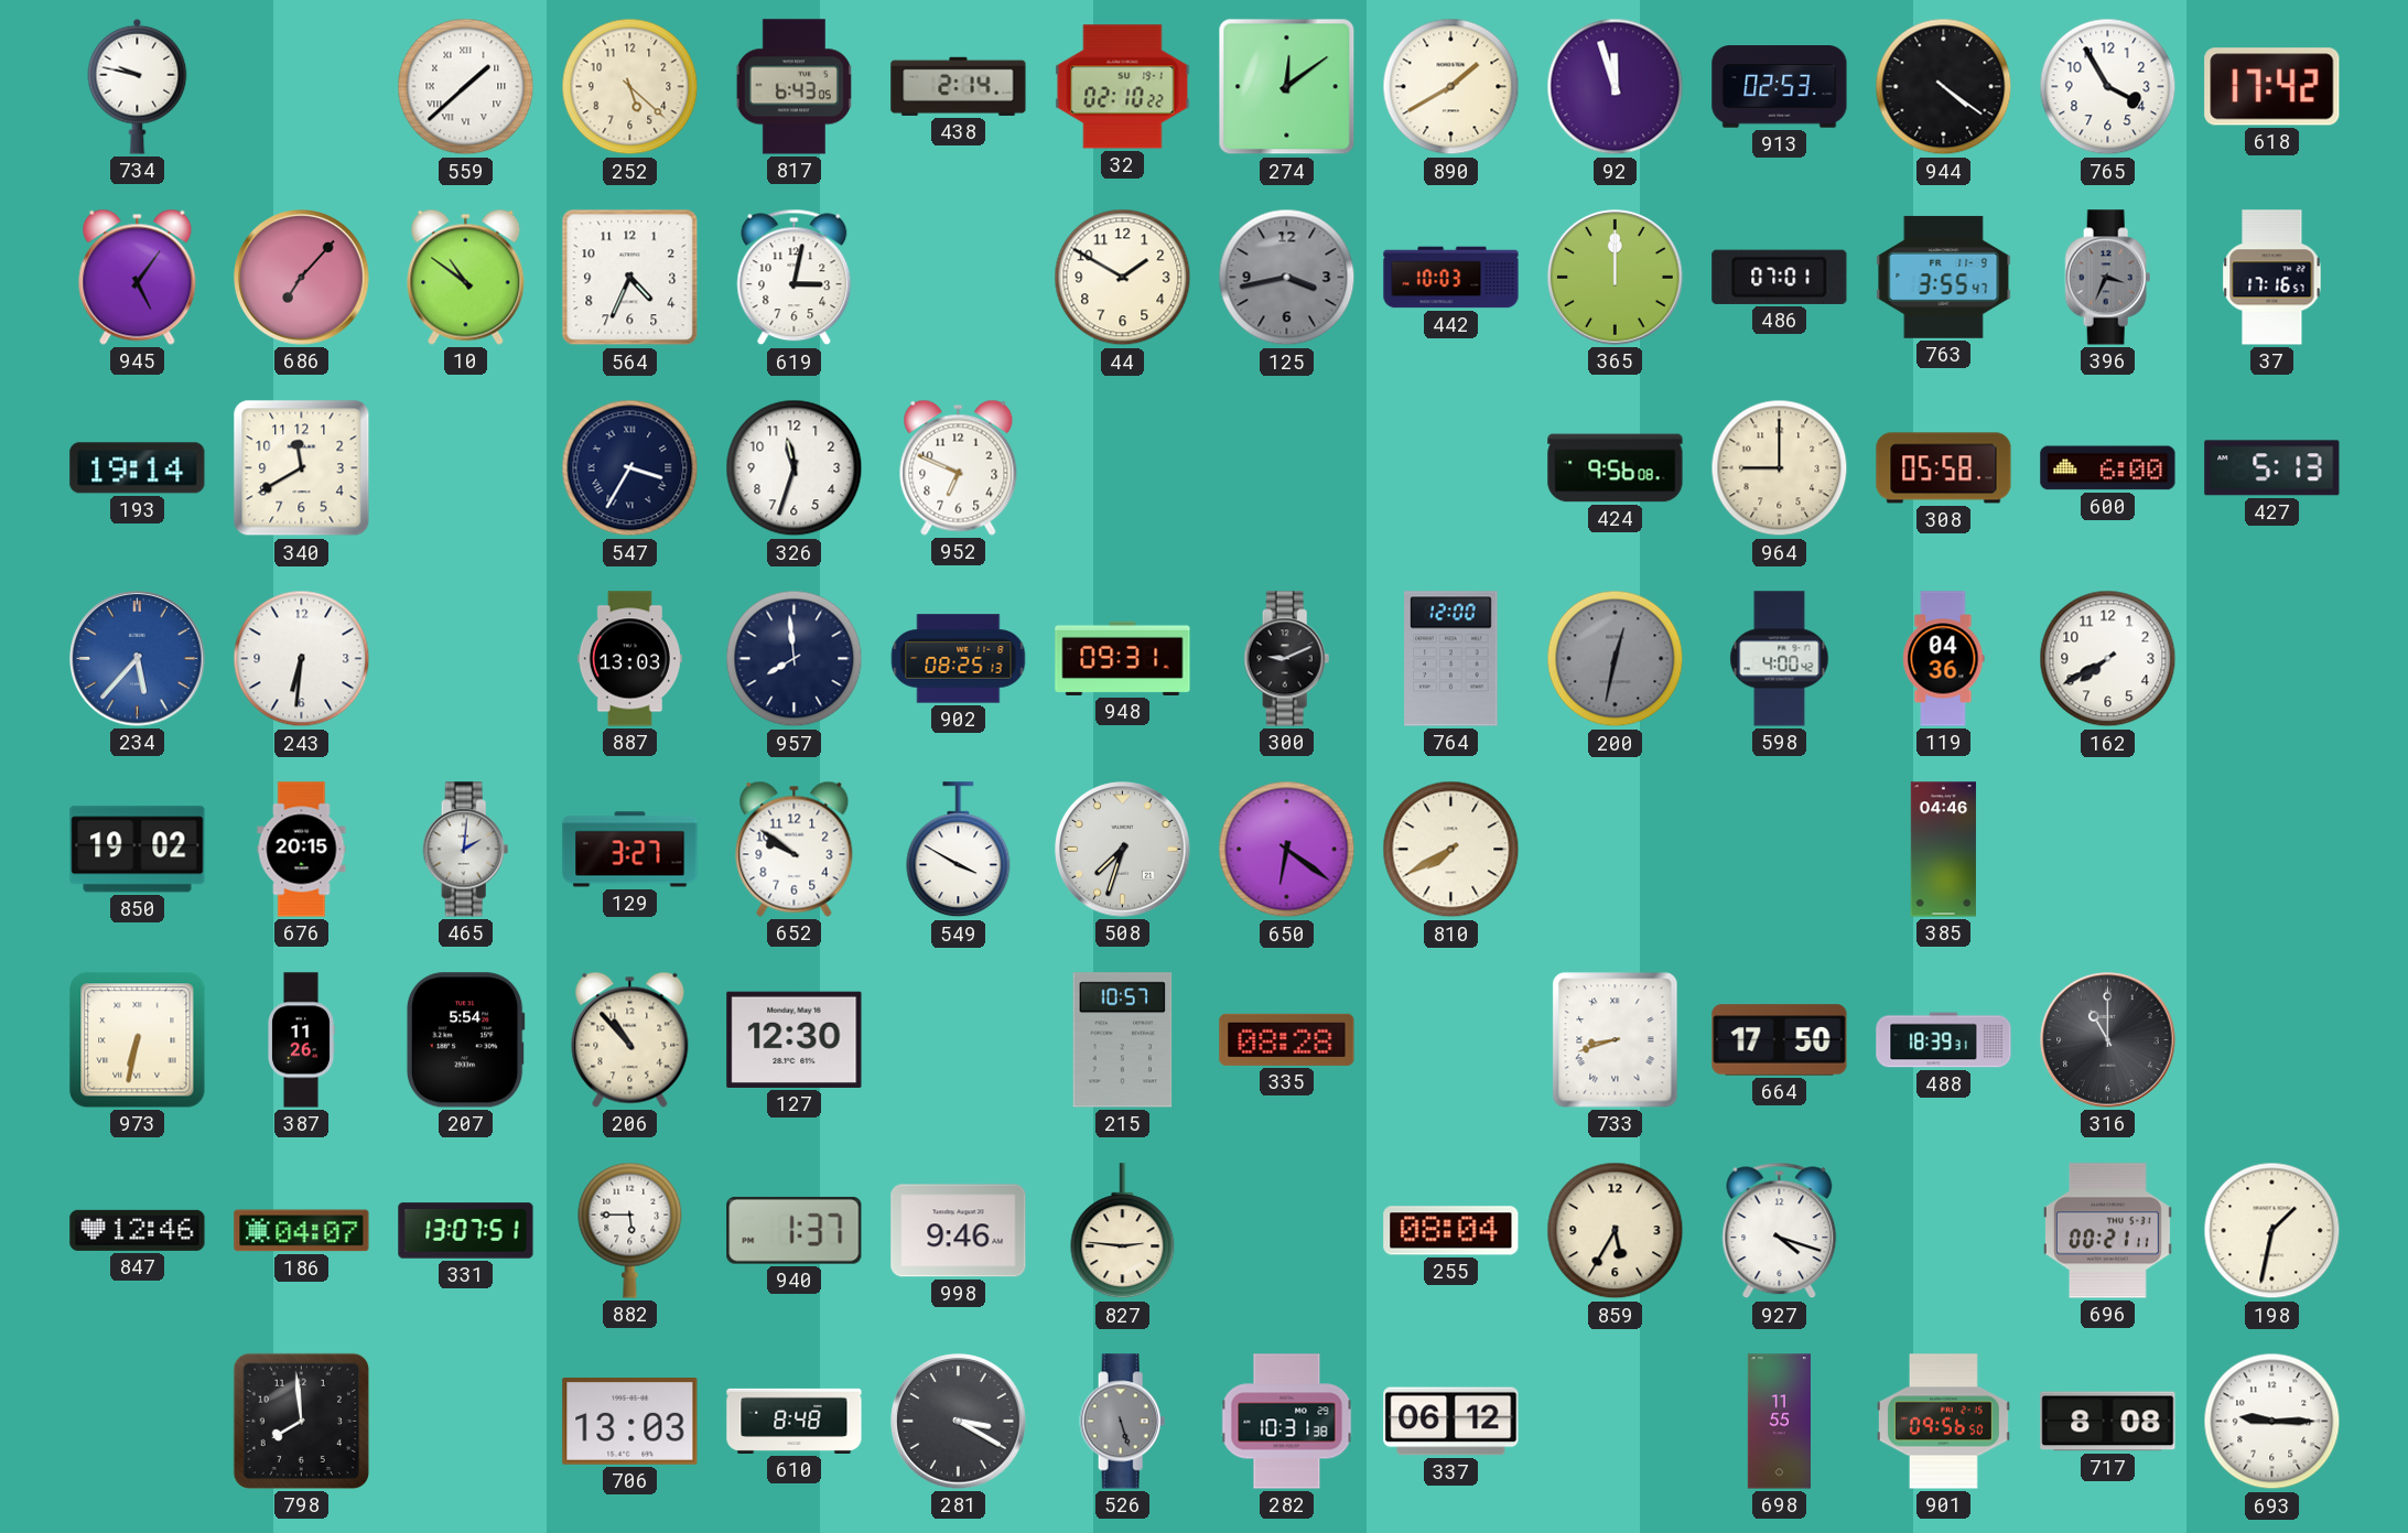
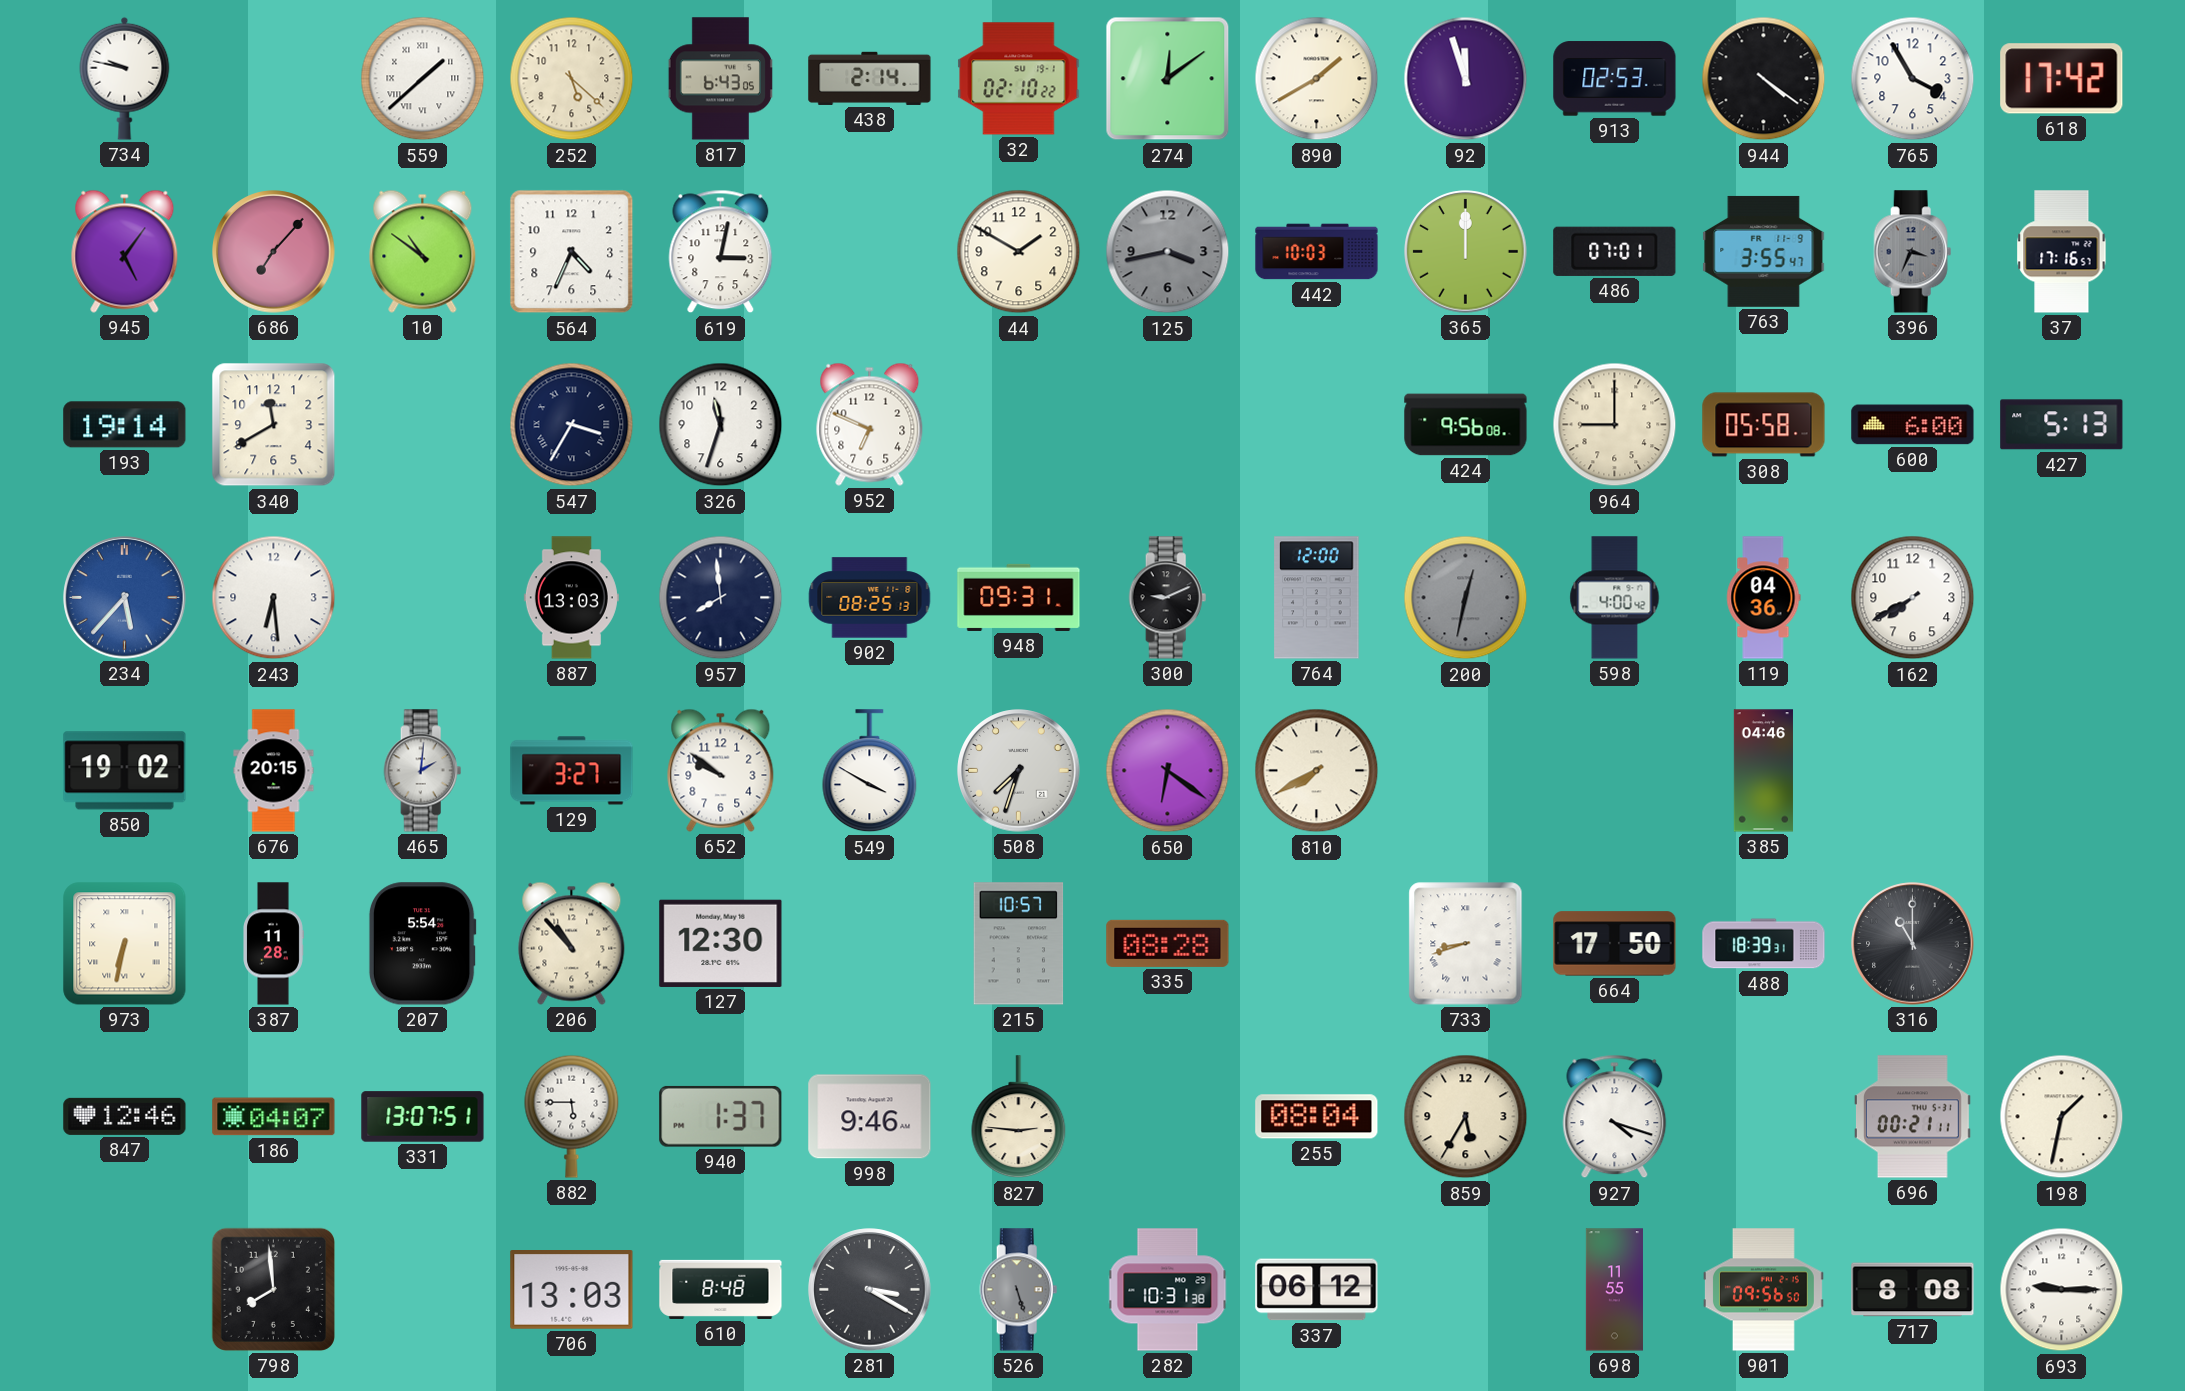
243: 6:31 -> 6:29
387: 11:26 -> 11:28
